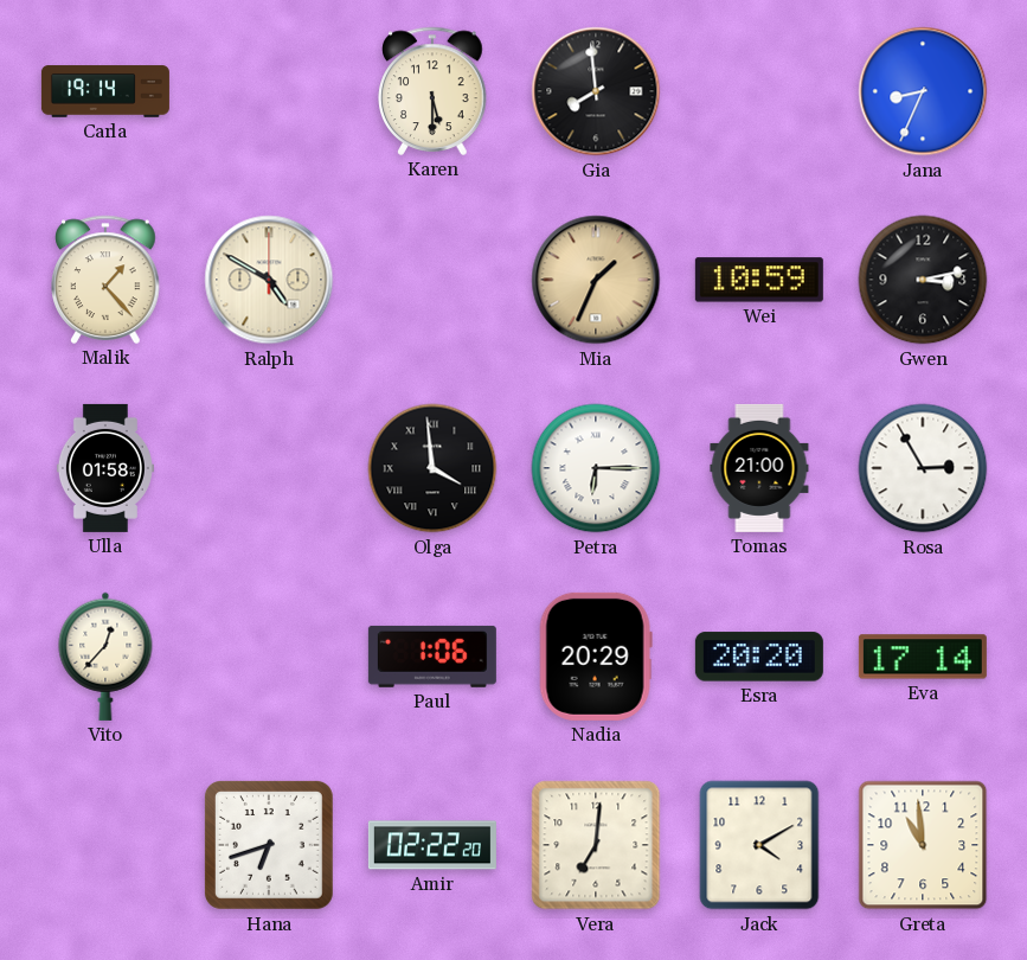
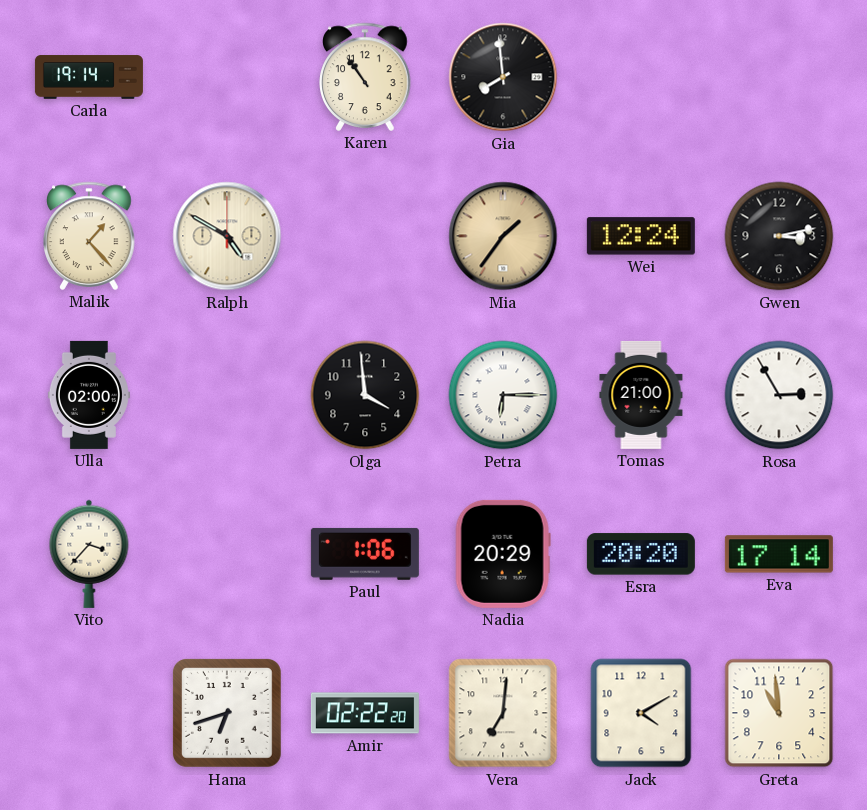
Karen: 5:30 -> 10:54
Jana: 8:34 -> none
Mia: 1:34 -> 1:36
Wei: 10:59 -> 12:24
Ulla: 01:58 -> 02:00
Olga numerals: Roman -> Arabic
Vito: 12:37 -> 3:37
